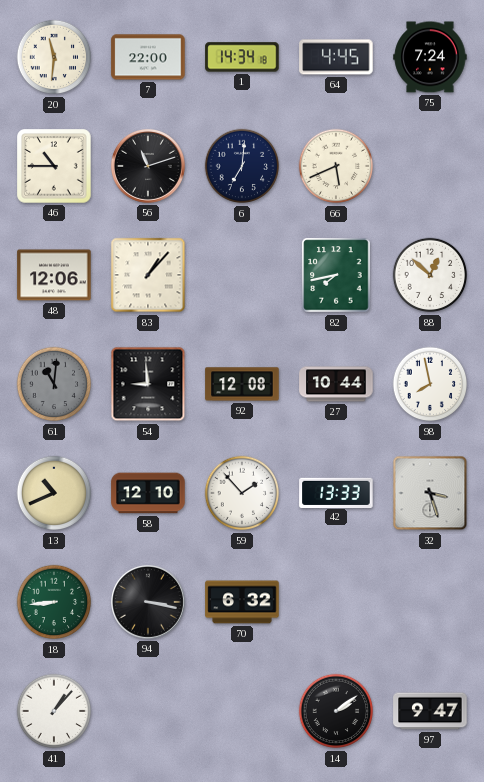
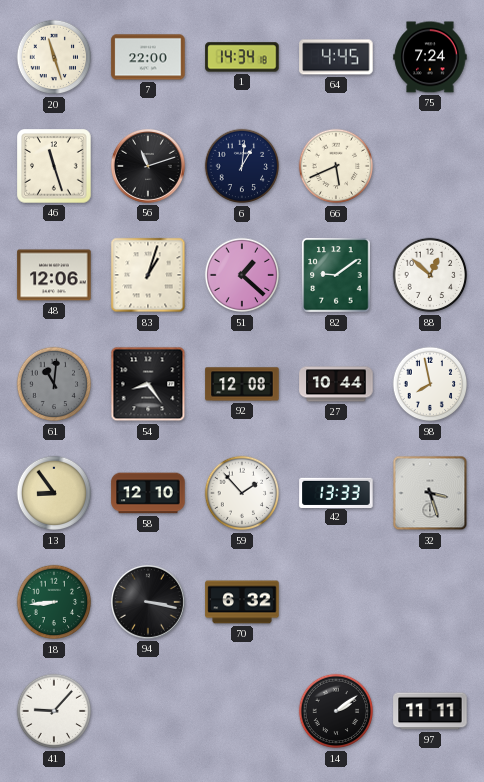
20: 11:31 -> 11:27
46: 10:45 -> 11:27
6: 7:01 -> 1:01
83: 1:07 -> 1:03
51: none -> 1:22
82: 7:43 -> 9:09
54: 8:59 -> 8:24
13: 10:41 -> 8:54
41: 1:07 -> 9:07
97: 9:47 -> 11:11
